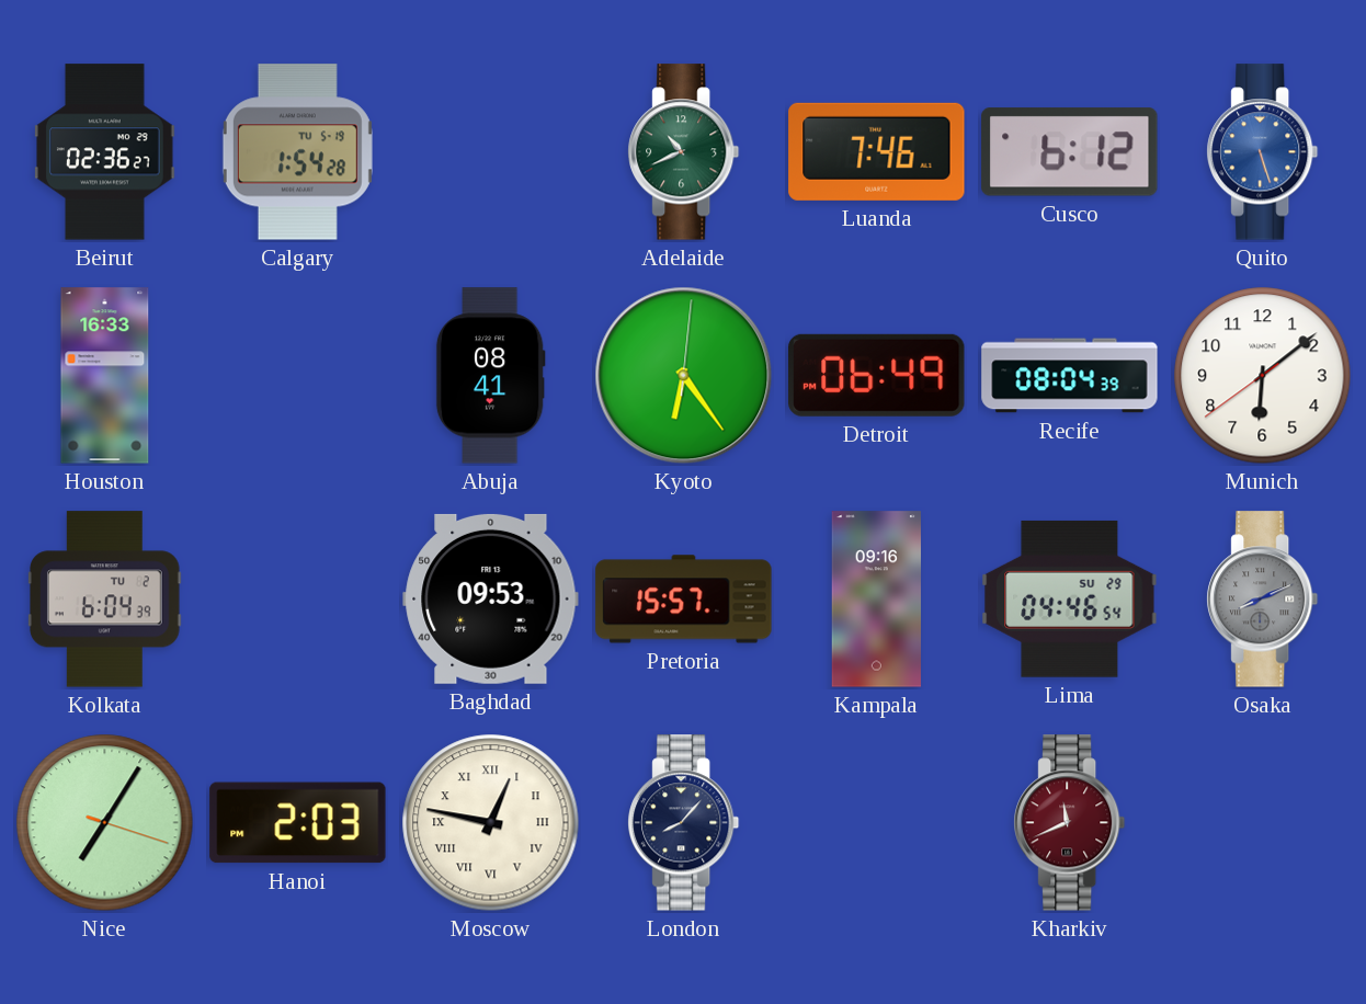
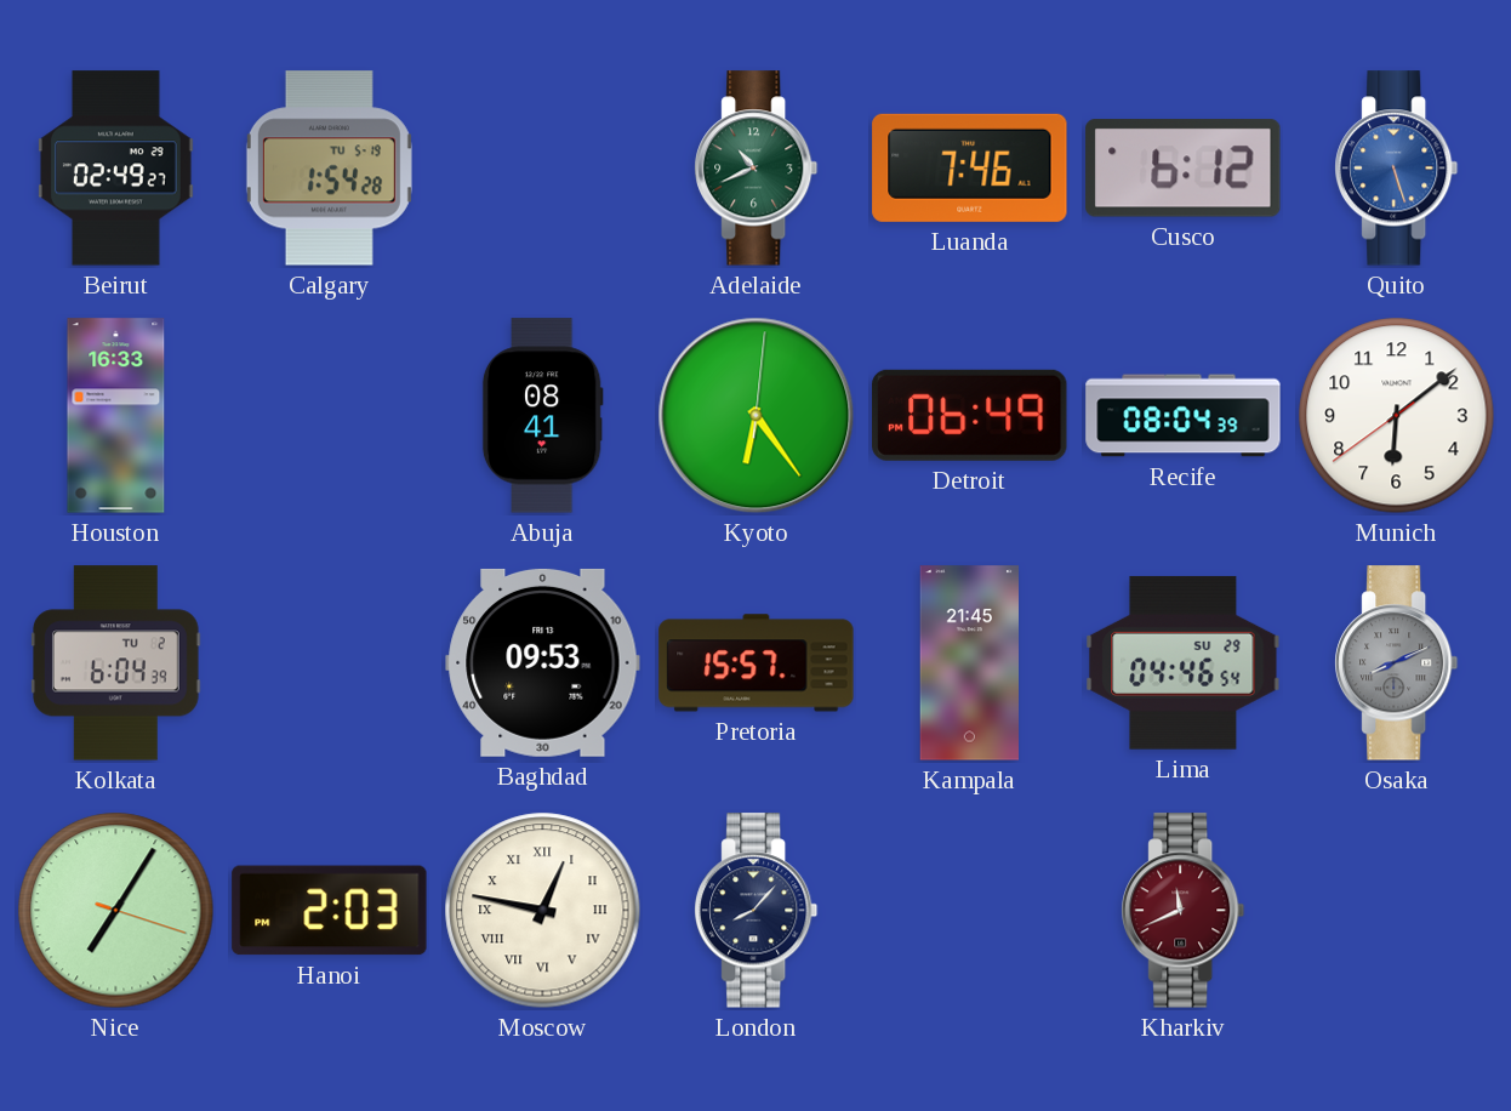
Beirut: 02:36 -> 02:49
Kampala: 09:16 -> 21:45
